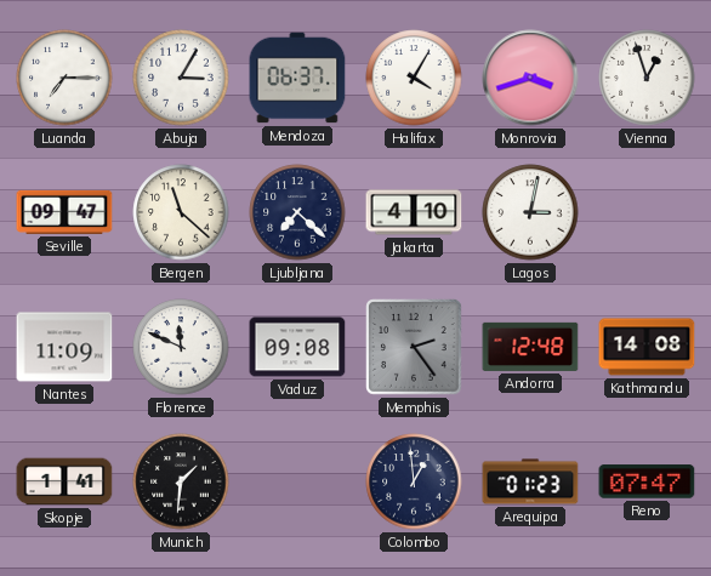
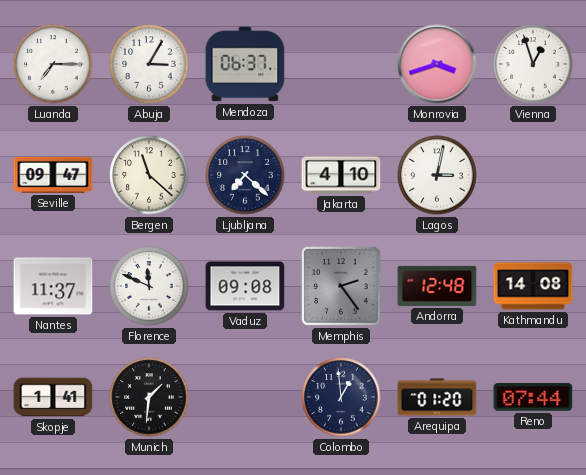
Halifax: 4:05 -> none
Nantes: 11:09 -> 11:37
Arequipa: 01:23 -> 01:20
Reno: 07:47 -> 07:44
